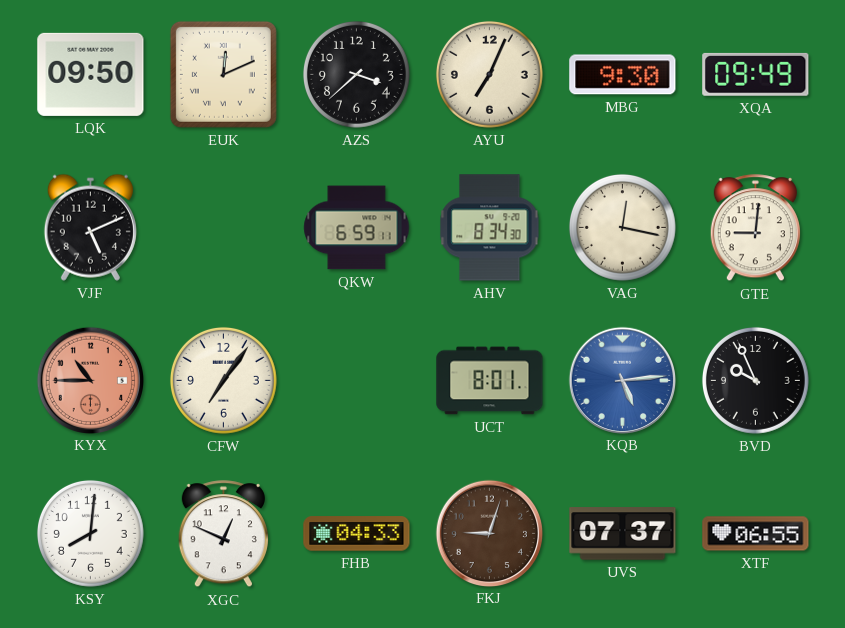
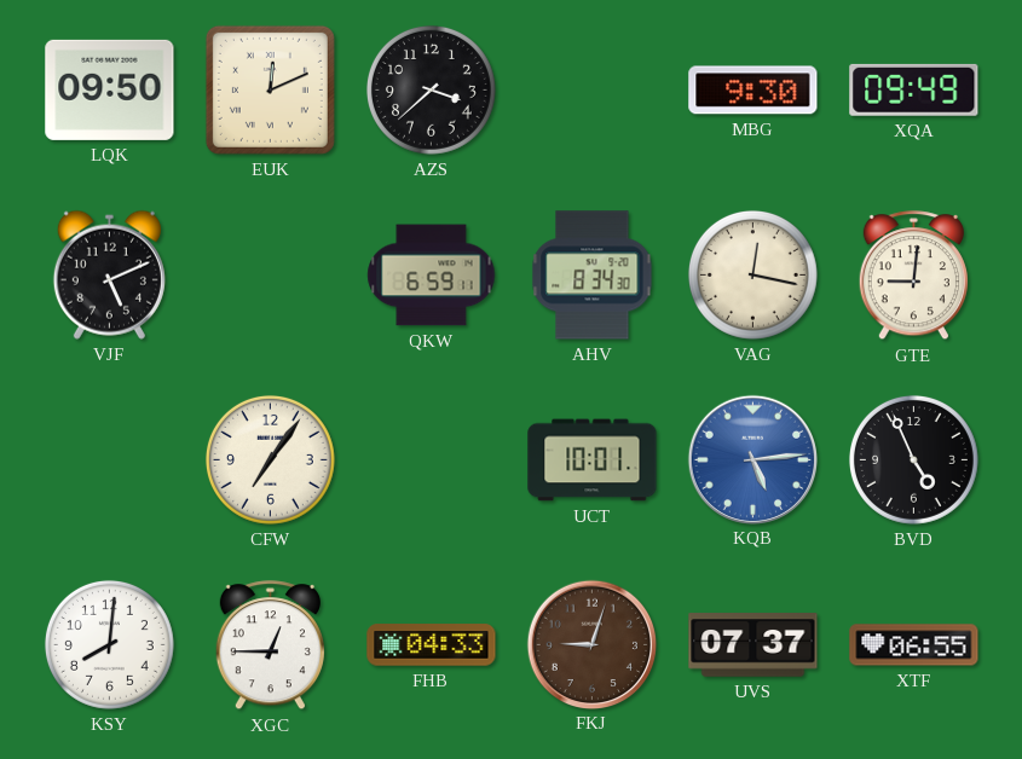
AYU: 7:04 -> none
KYX: 10:45 -> none
UCT: 8:01 -> 10:01
BVD: 9:56 -> 4:56
XGC: 12:49 -> 12:45
